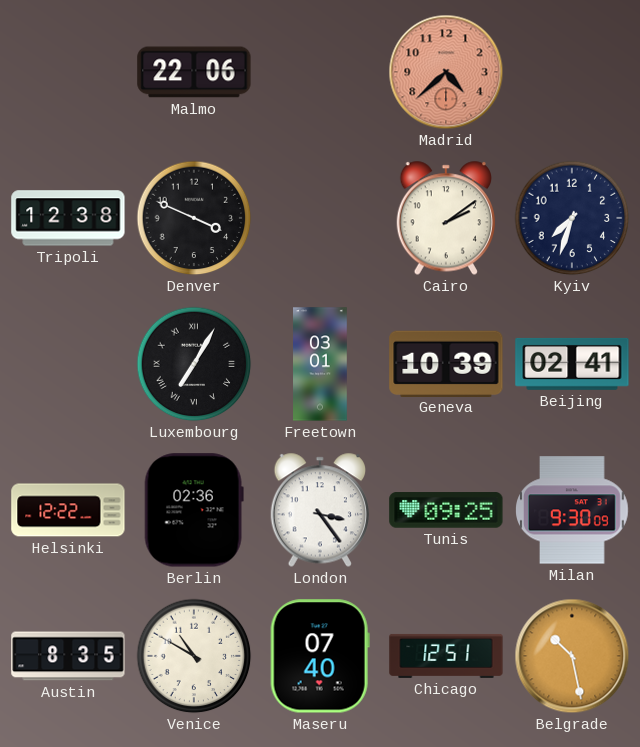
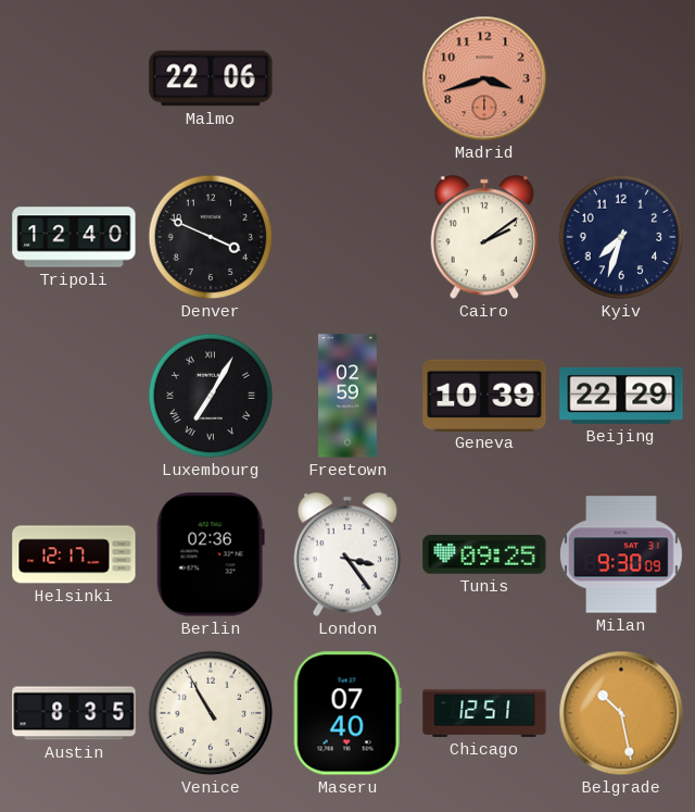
Madrid: 4:38 -> 3:42
Tripoli: 12:38 -> 12:40
Freetown: 03:01 -> 02:59
Beijing: 02:41 -> 22:29
Helsinki: 12:22 -> 12:17
Venice: 10:50 -> 10:55
